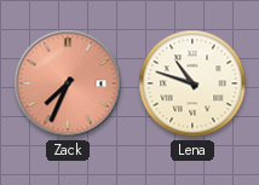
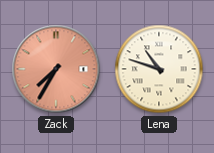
Zack: 7:34 -> 7:35
